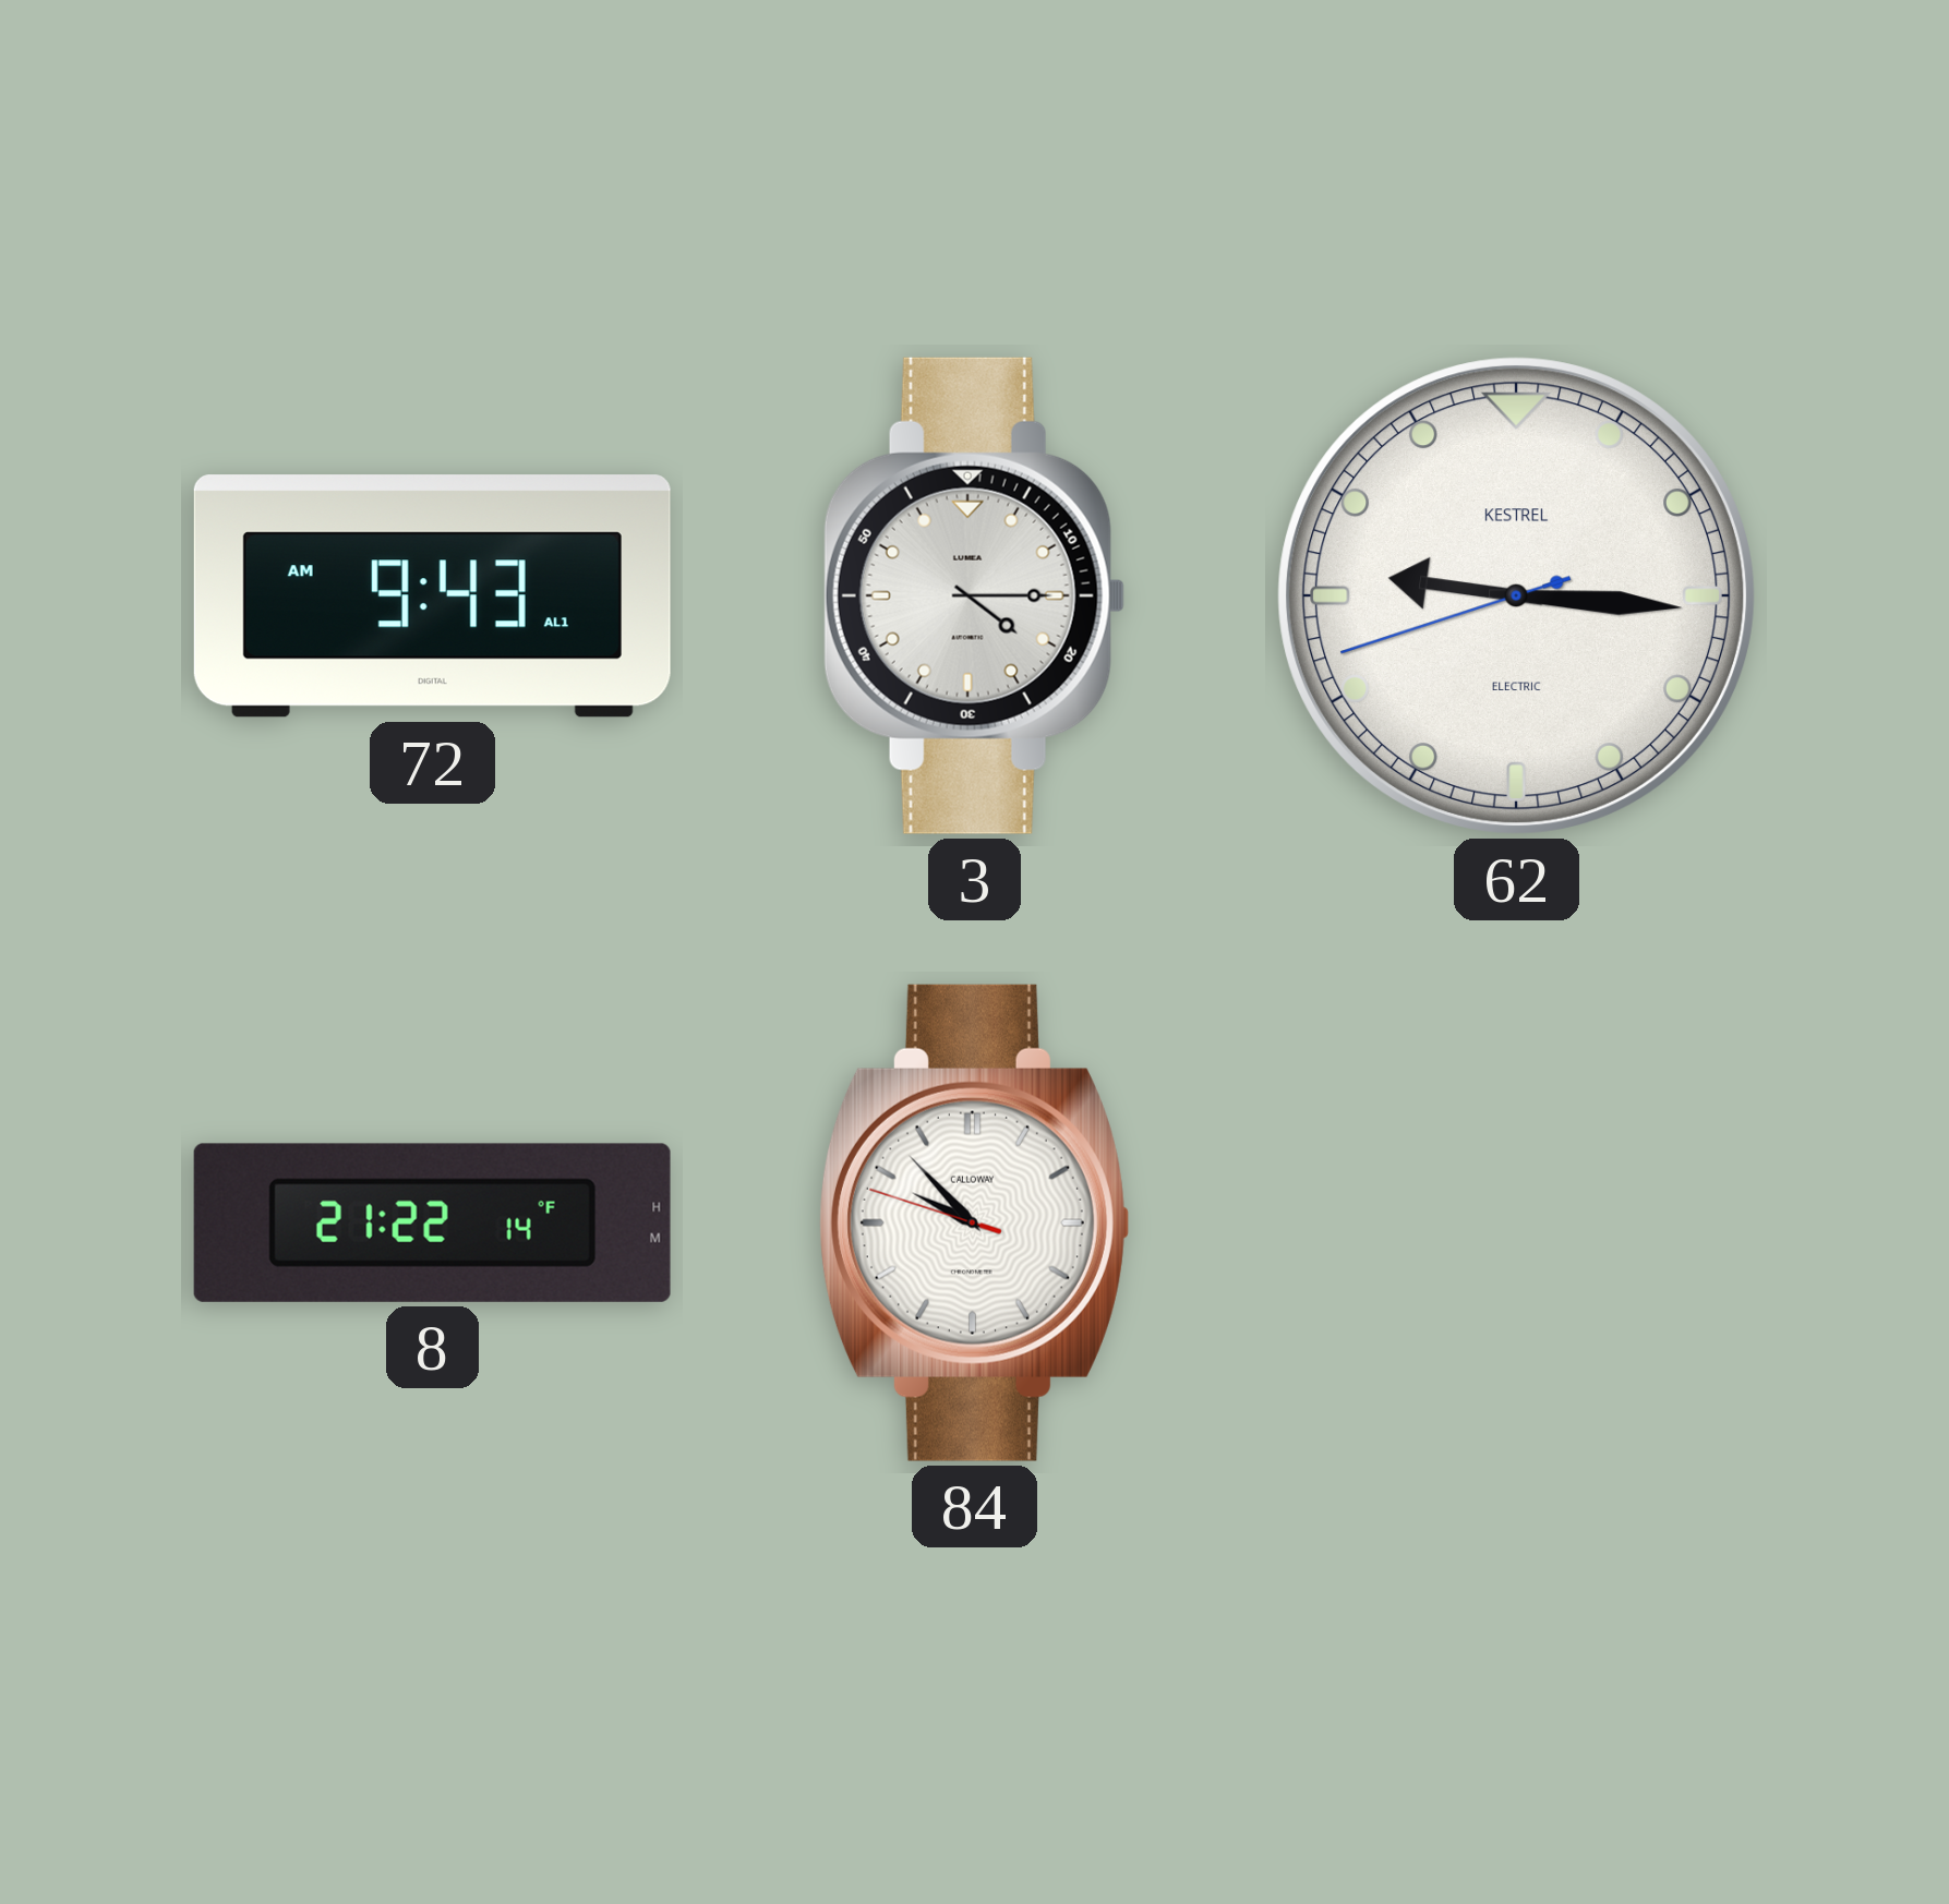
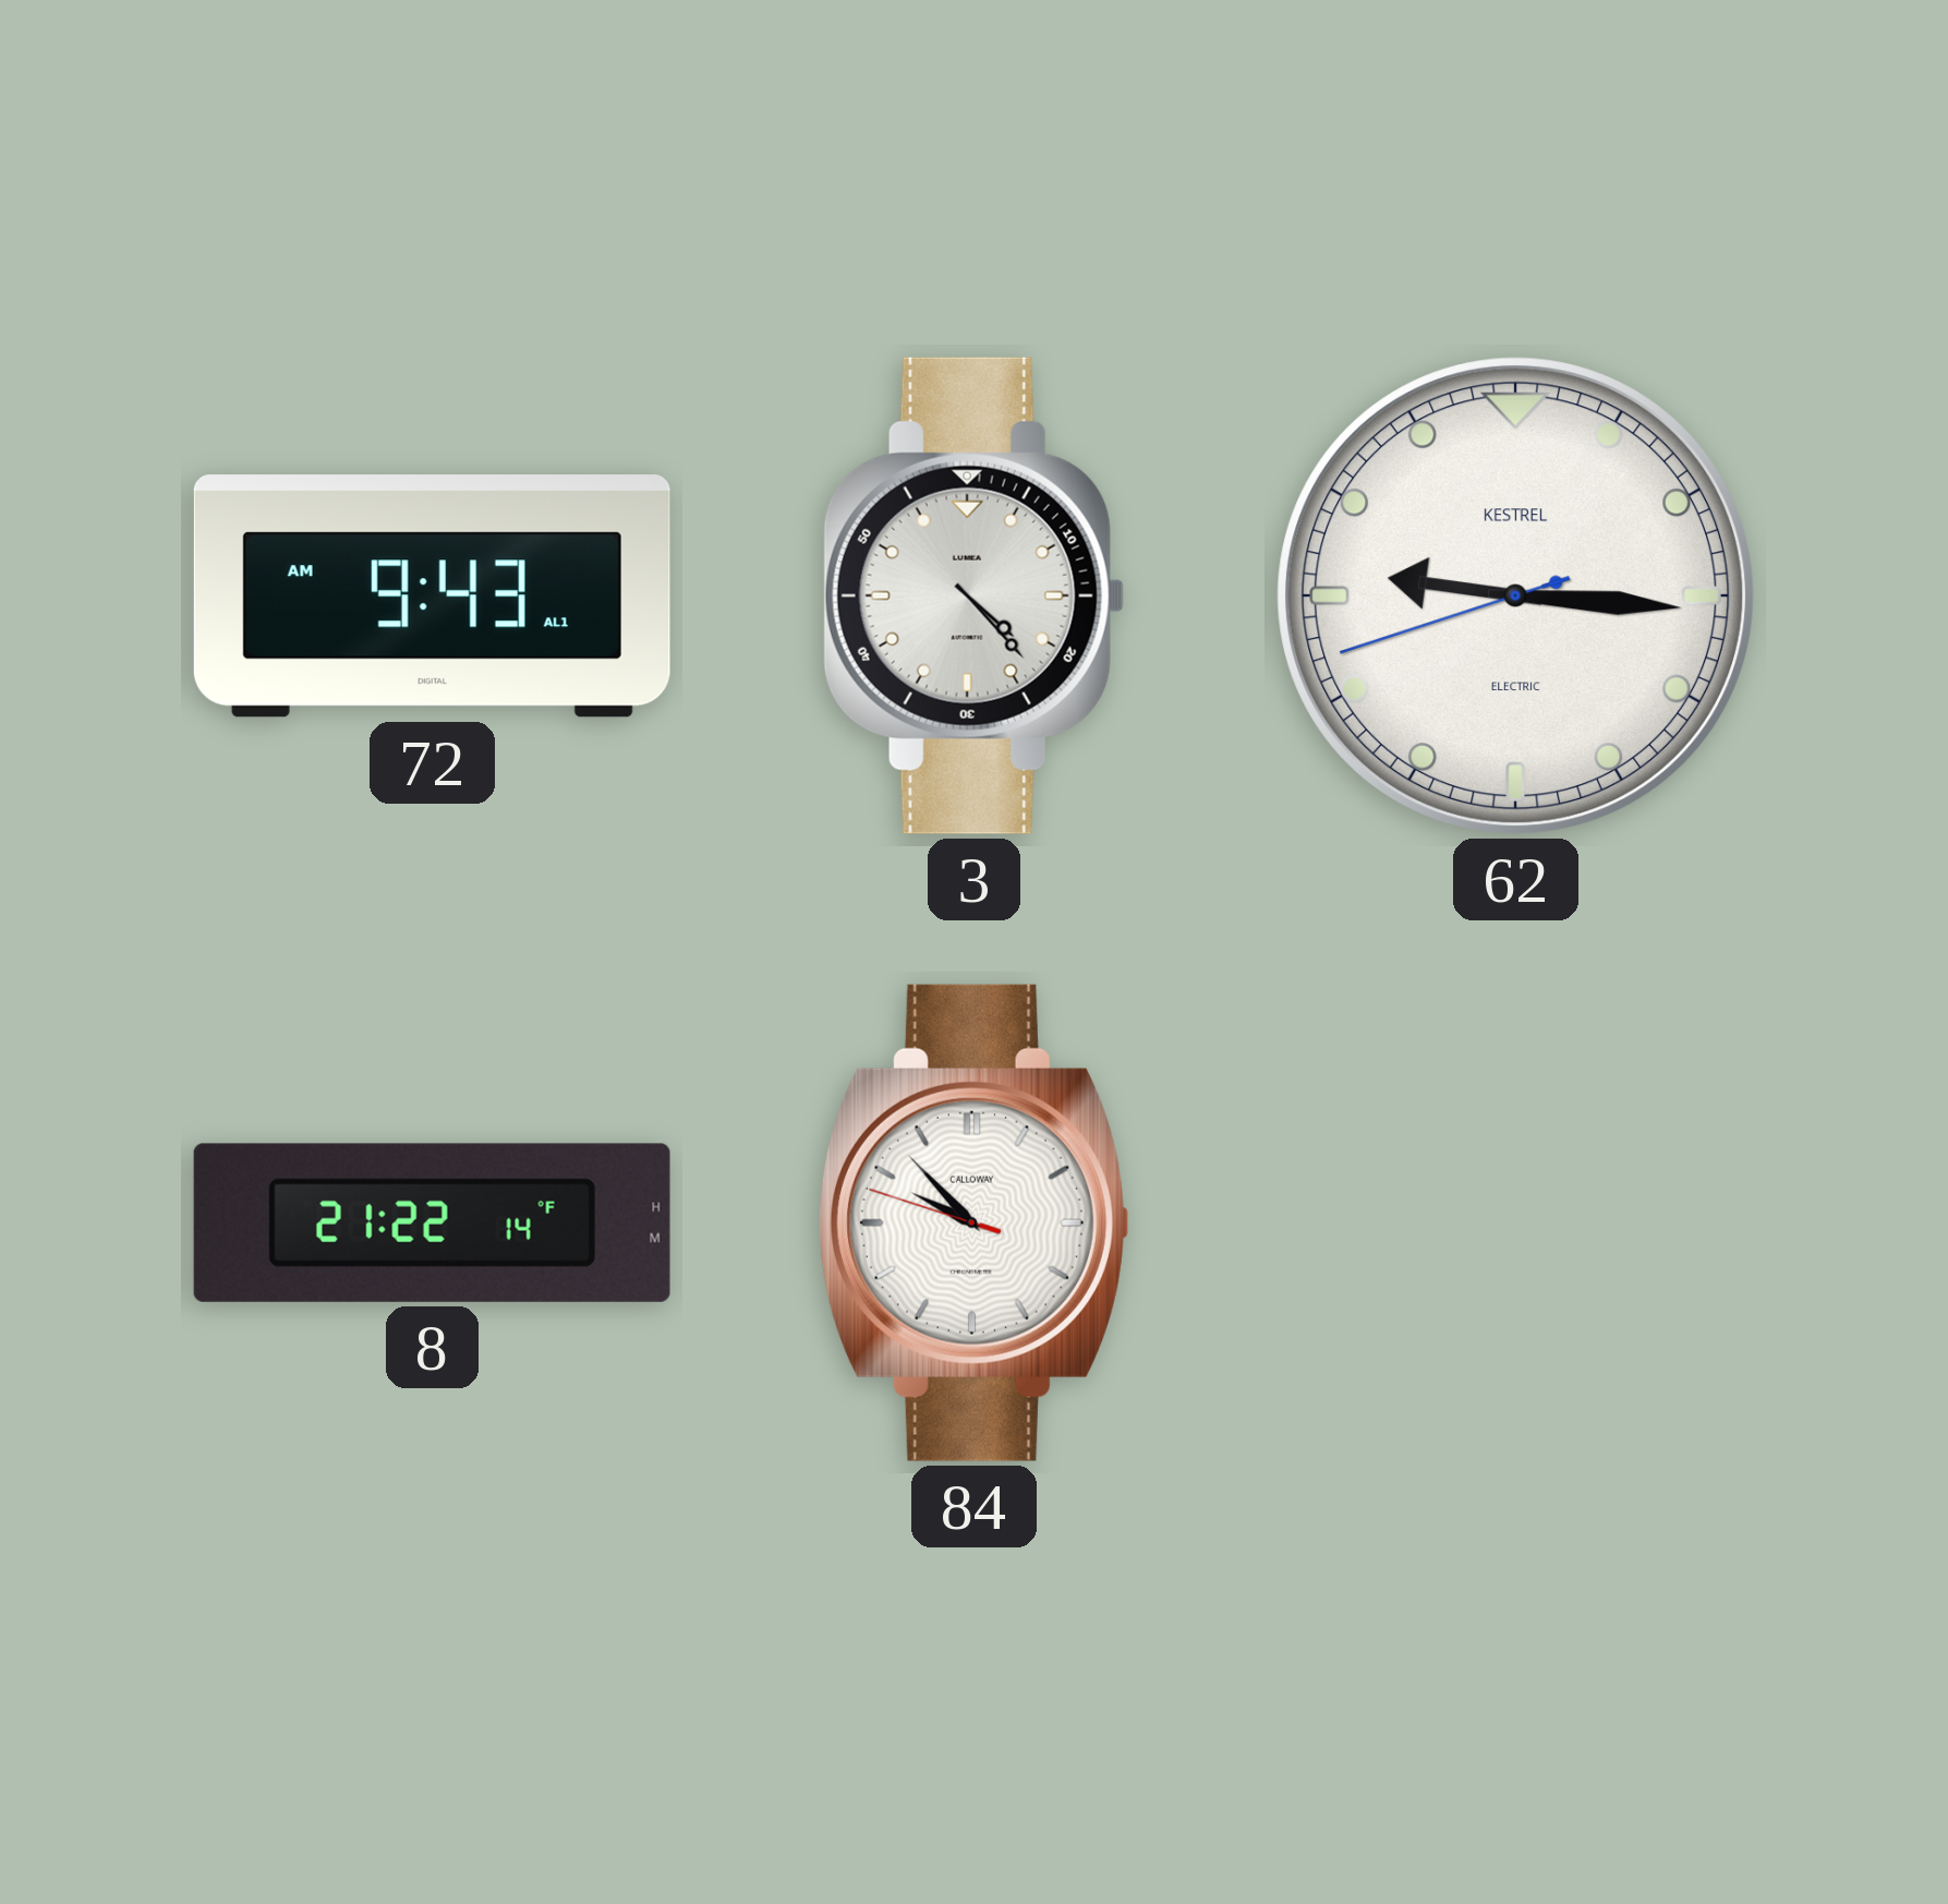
3: 4:15 -> 4:23
